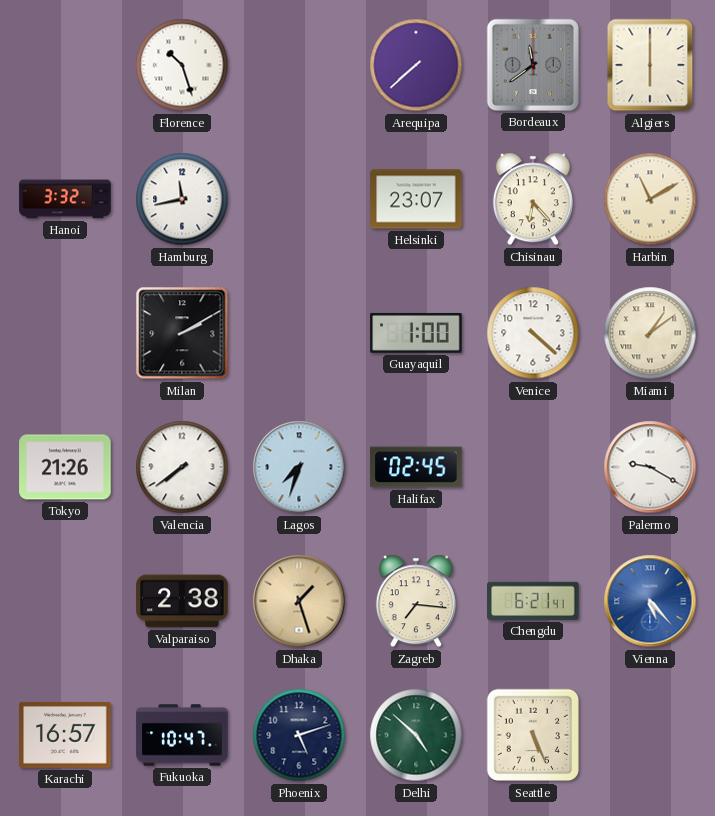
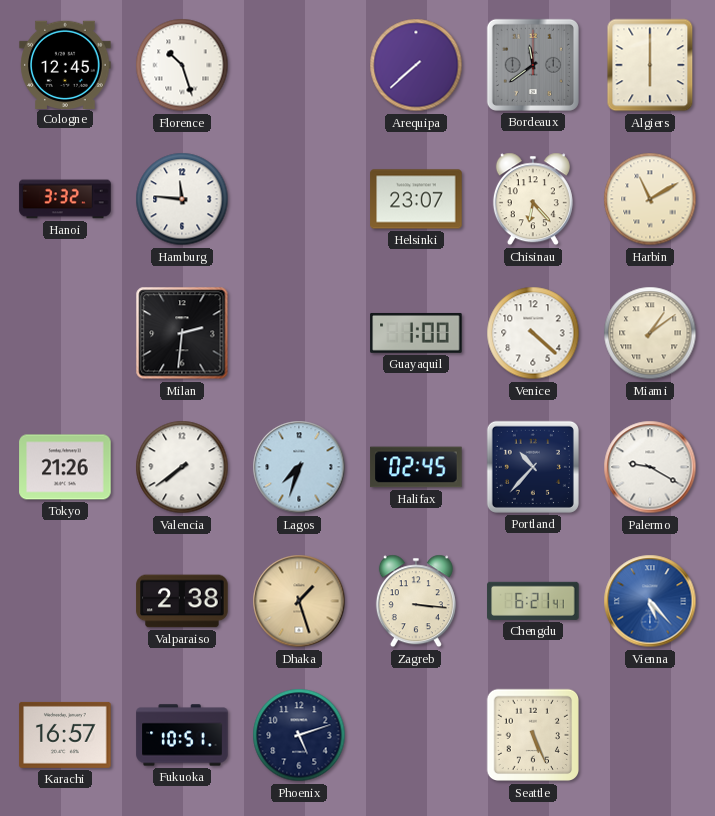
Cologne: none -> 12:45
Hamburg: 11:43 -> 11:46
Milan: 2:10 -> 2:31
Portland: none -> 10:37
Zagreb: 7:16 -> 3:16
Fukuoka: 10:47 -> 10:51
Delhi: 4:52 -> none
